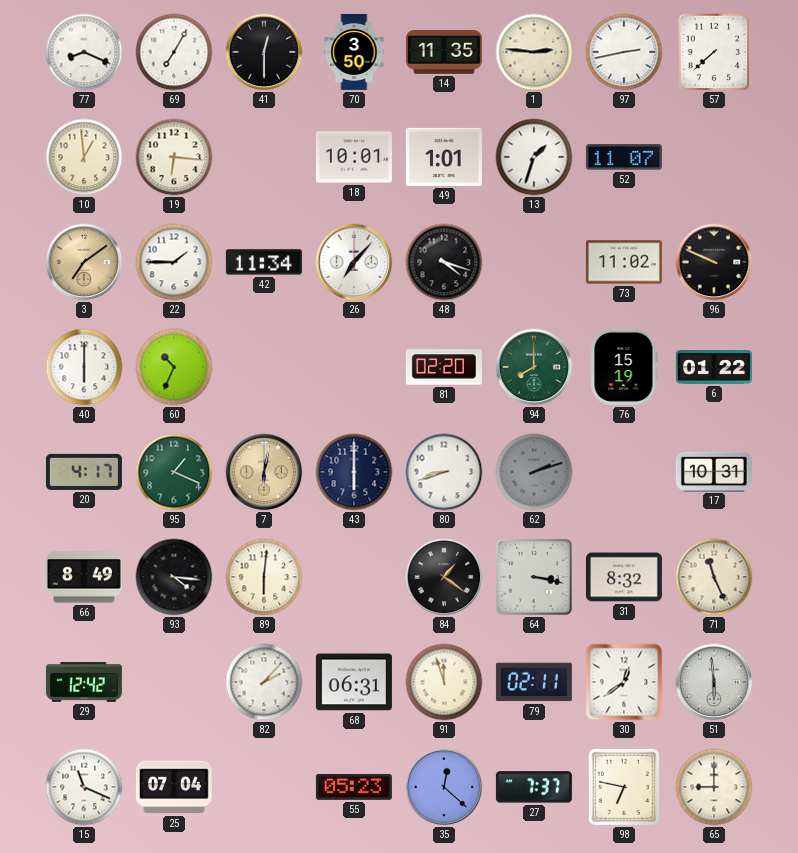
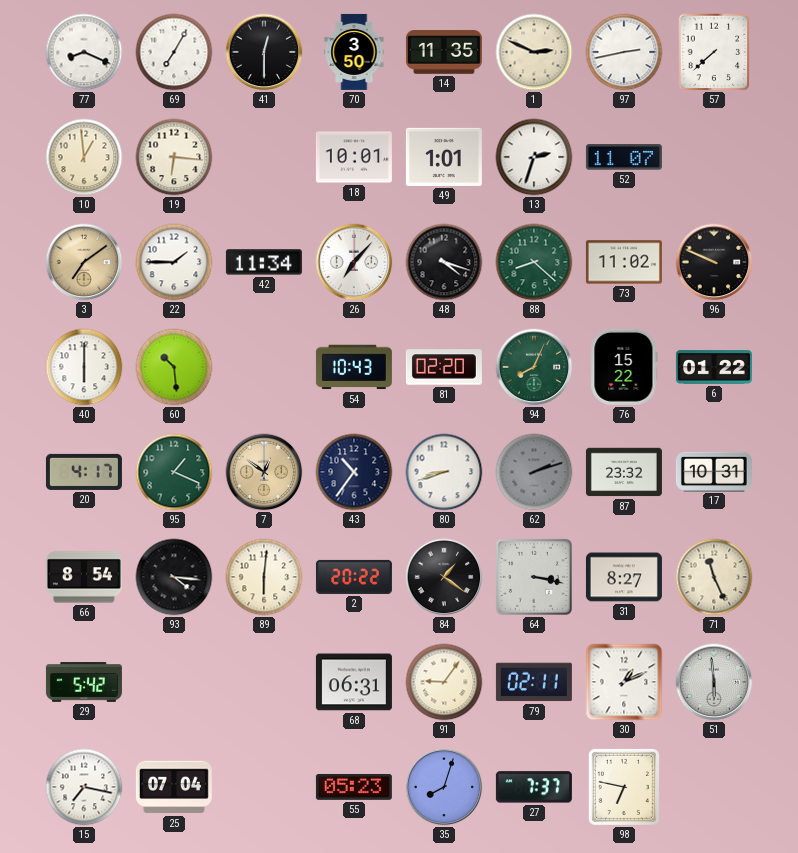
1: 2:46 -> 2:49
13: 1:33 -> 2:33
88: none -> 8:22
60: 10:34 -> 10:29
54: none -> 10:43
94: 8:00 -> 8:04
76: 15:19 -> 15:22
7: 6:02 -> 12:51
43: 6:00 -> 10:36
87: none -> 23:32
66: 8:49 -> 8:54
2: none -> 20:22
31: 8:32 -> 8:27
29: 12:42 -> 5:42
82: 2:07 -> none
91: 11:57 -> 9:06
30: 12:39 -> 1:11
15: 11:19 -> 7:17
35: 12:22 -> 8:03
65: 9:00 -> none
